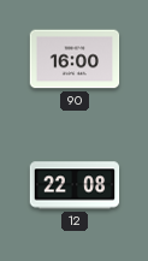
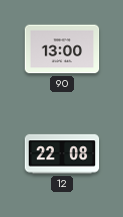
90: 16:00 -> 13:00
